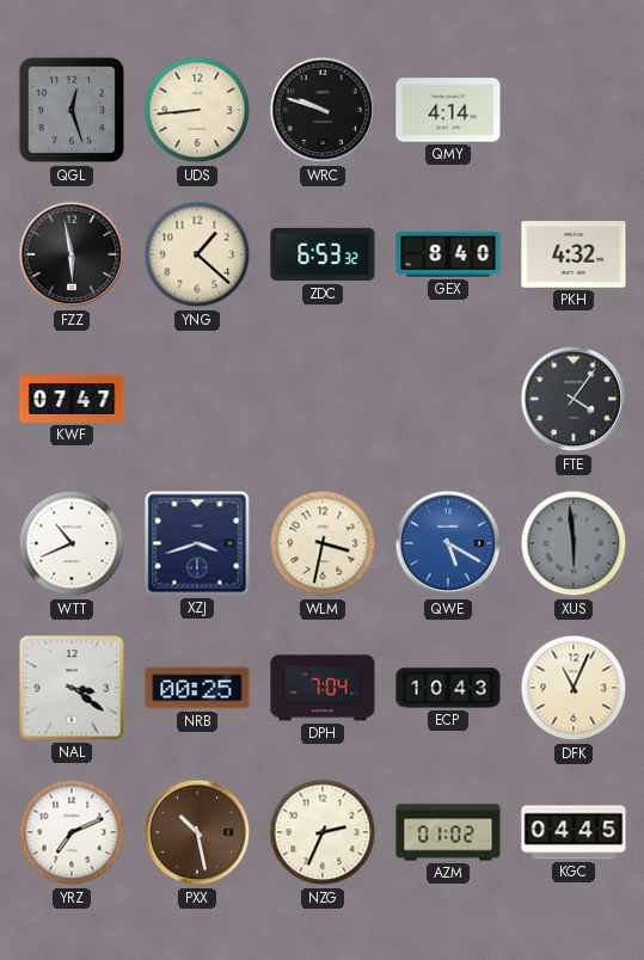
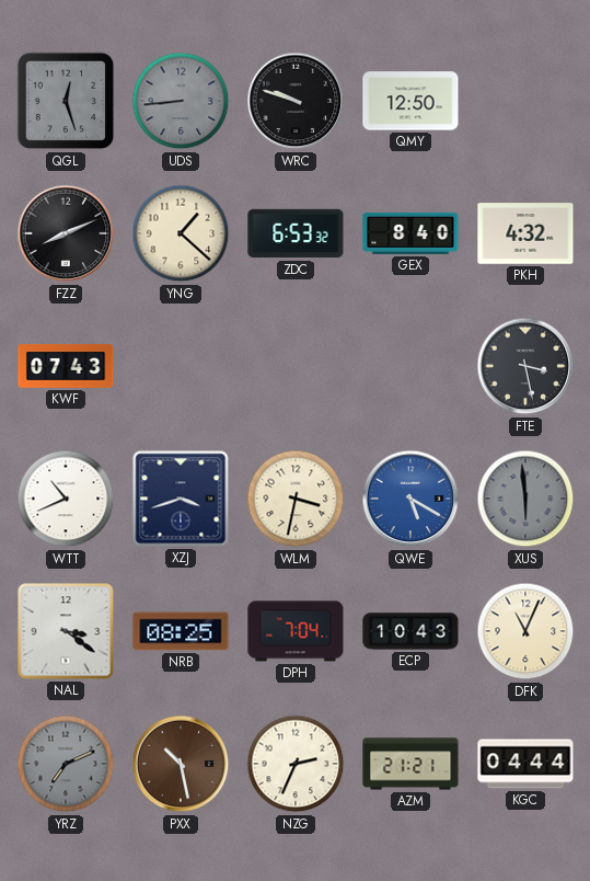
UDS dial: cream -> grey
QMY: 4:14 -> 12:50
FZZ: 5:58 -> 8:11
KWF: 07:47 -> 07:43
FTE: 4:06 -> 3:28
NRB: 00:25 -> 08:25
YRZ dial: white -> grey
AZM: 01:02 -> 21:21
KGC: 04:45 -> 04:44
